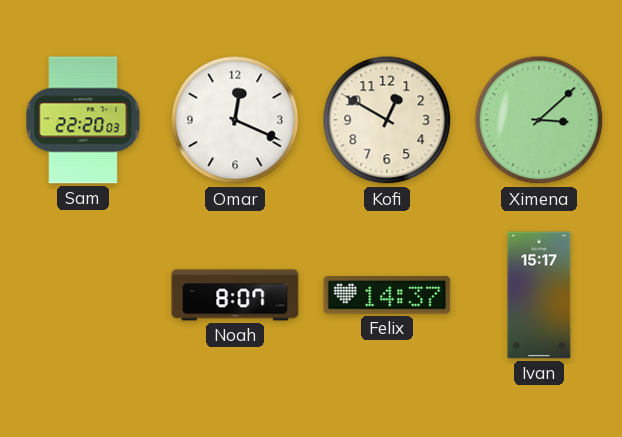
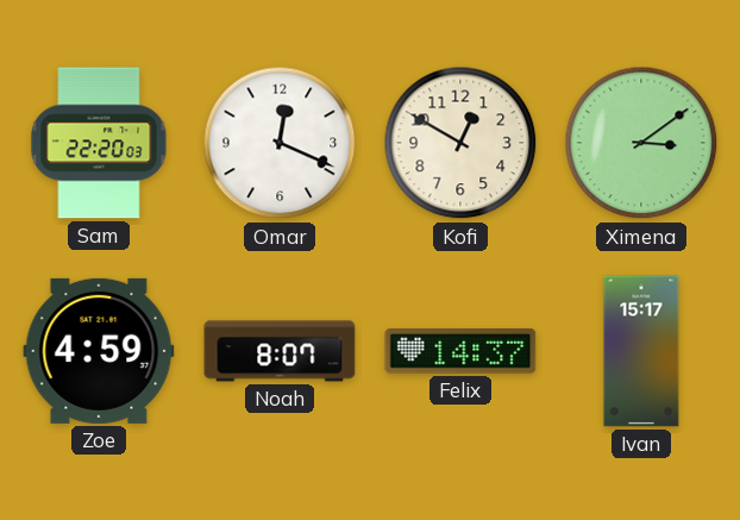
Ximena: 3:08 -> 3:09
Zoe: none -> 4:59
